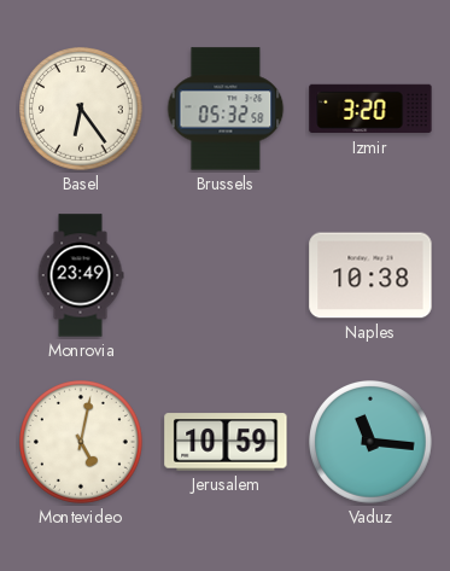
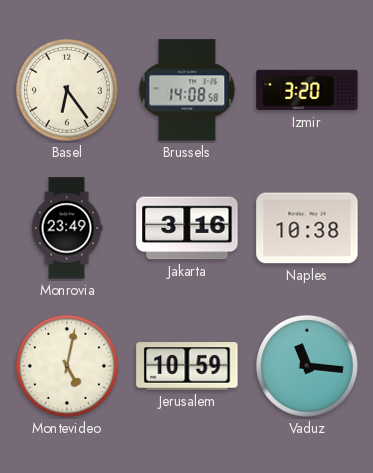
Brussels: 05:32 -> 14:08
Jakarta: none -> 3:16
